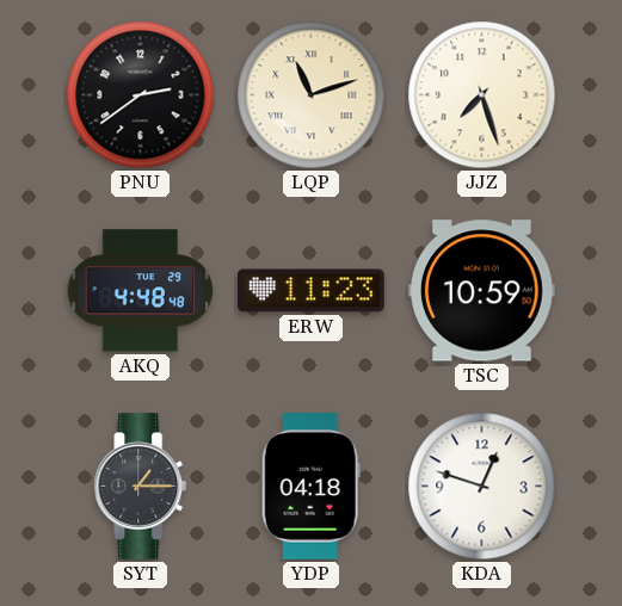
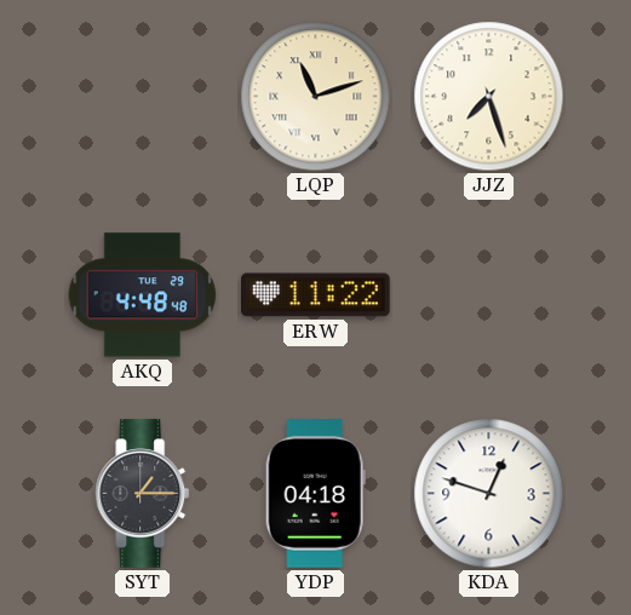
PNU: 2:39 -> none
ERW: 11:23 -> 11:22
TSC: 10:59 -> none
